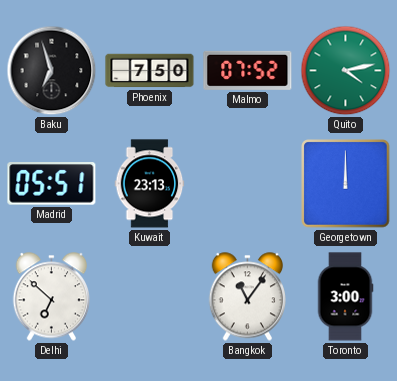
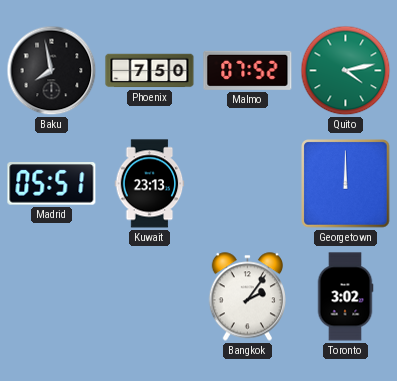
Baku: 6:57 -> 7:58
Delhi: 6:52 -> none
Bangkok: 11:06 -> 2:06
Toronto: 3:00 -> 3:02
